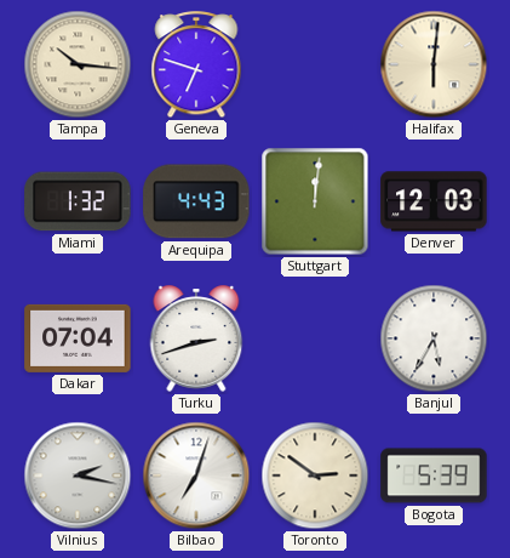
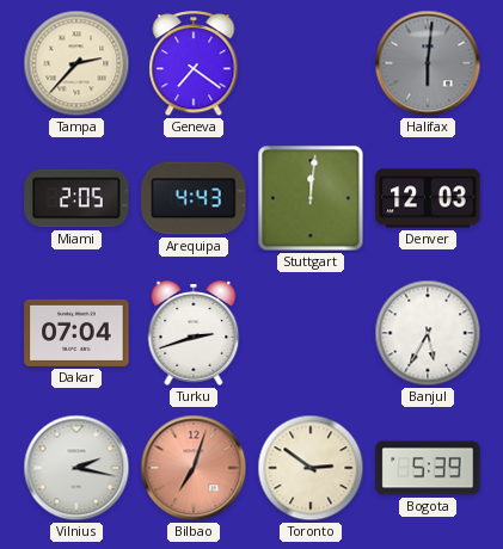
Tampa: 10:16 -> 2:37
Geneva: 6:48 -> 7:21
Halifax dial: cream -> grey
Miami: 1:32 -> 2:05
Bilbao dial: white -> salmon
